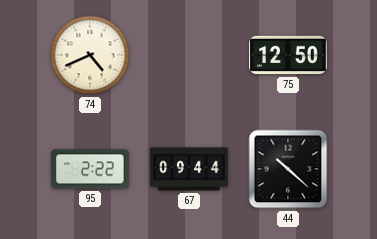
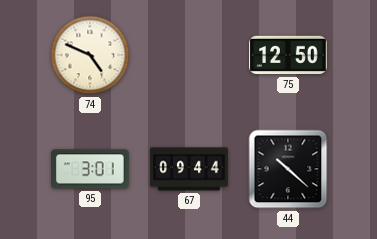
74: 4:41 -> 4:49
95: 2:22 -> 3:01
